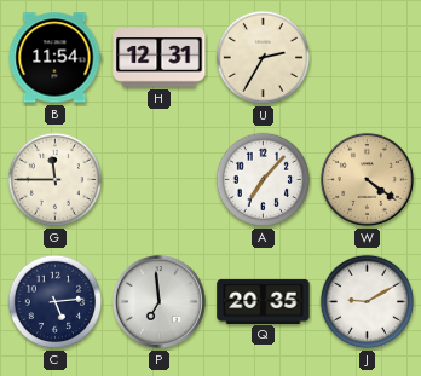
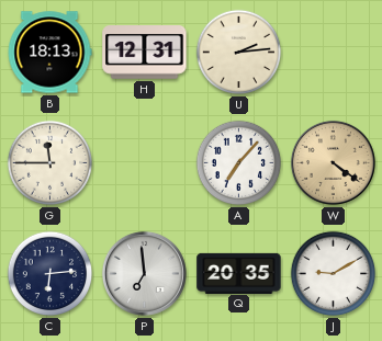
B: 11:54 -> 18:13
U: 2:35 -> 2:14
C: 5:14 -> 6:14
